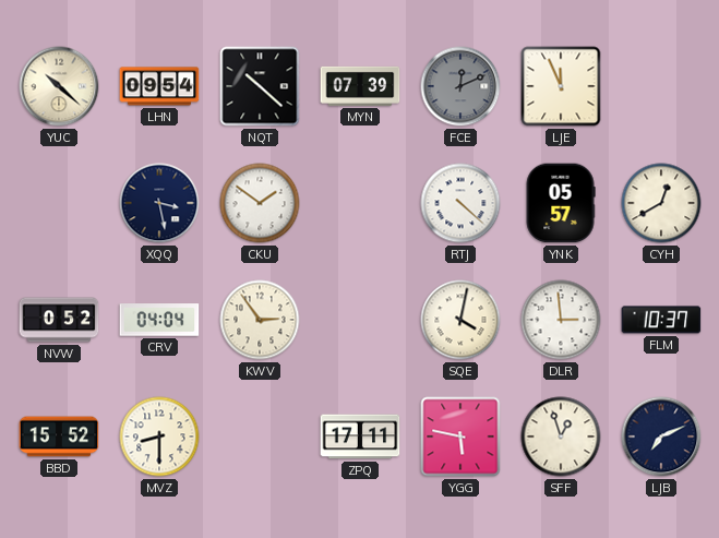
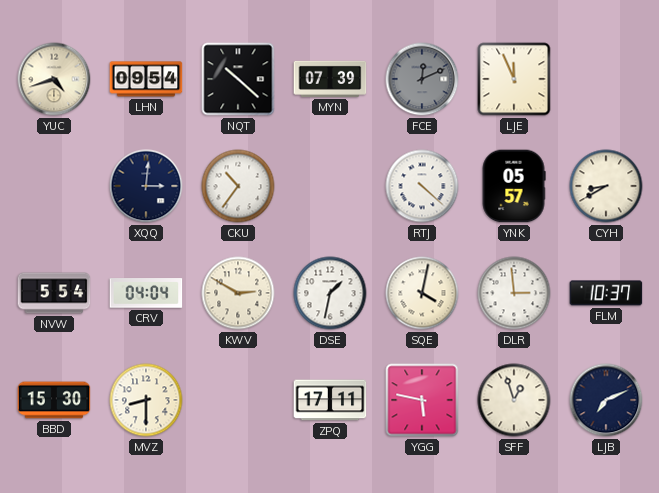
YUC: 10:22 -> 4:42
XQQ: 3:28 -> 3:01
CKU: 1:51 -> 10:36
CYH: 12:40 -> 8:40
NVW: 0:52 -> 5:54
KWV: 2:54 -> 2:50
DSE: none -> 1:32
BBD: 15:52 -> 15:30
